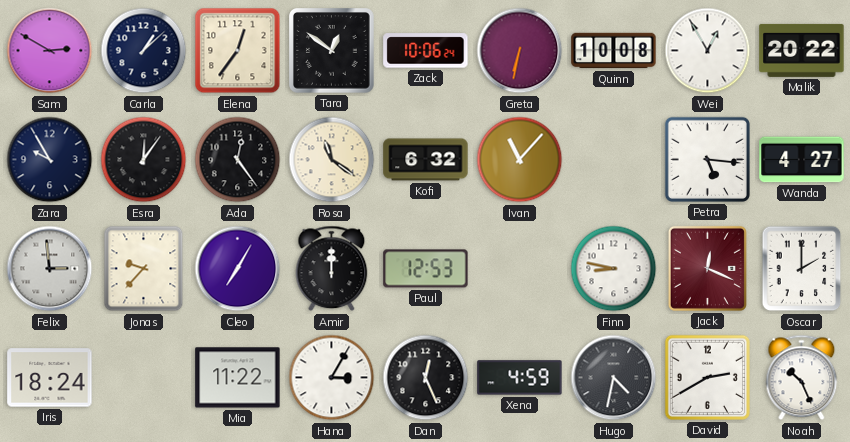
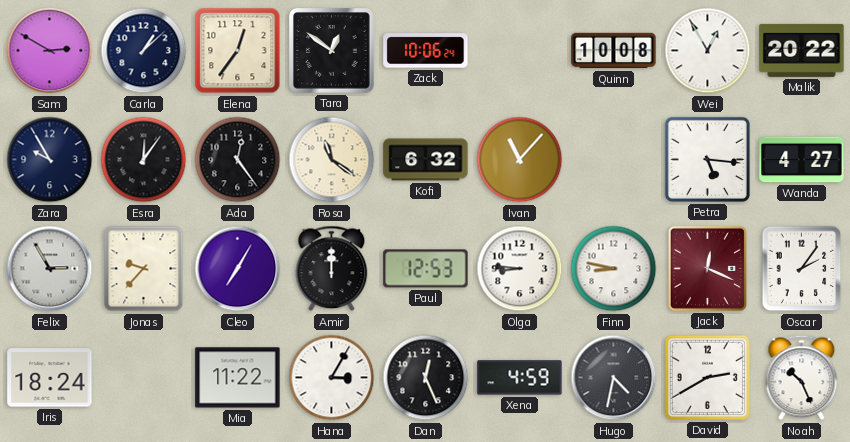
Greta: 6:32 -> none
Felix: 2:59 -> 2:55
Olga: none -> 8:46
Oscar: 2:00 -> 2:06
